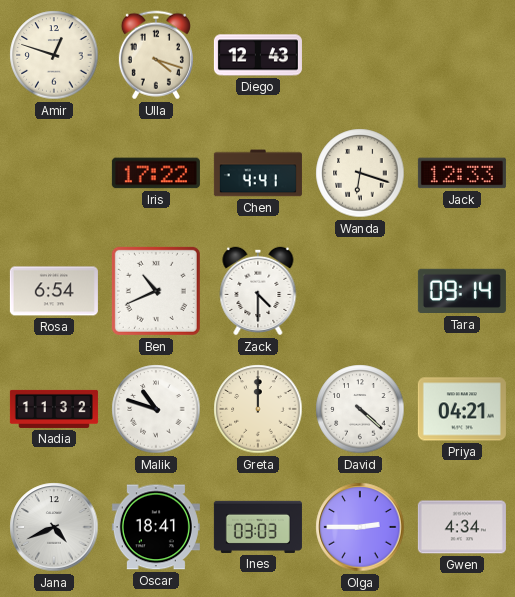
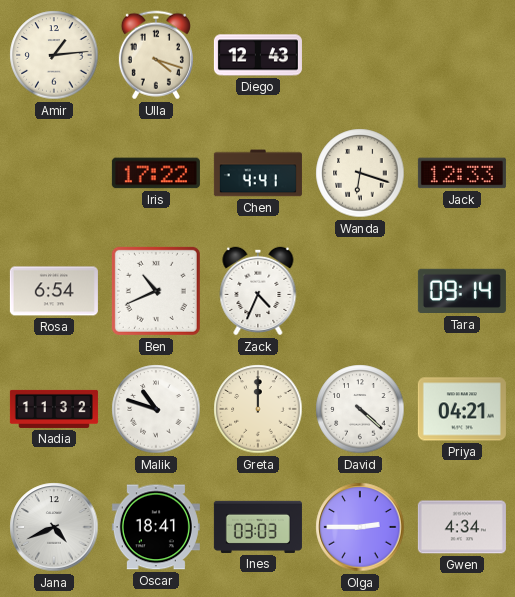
Amir: 12:48 -> 1:14
Zack: 4:30 -> 4:34
